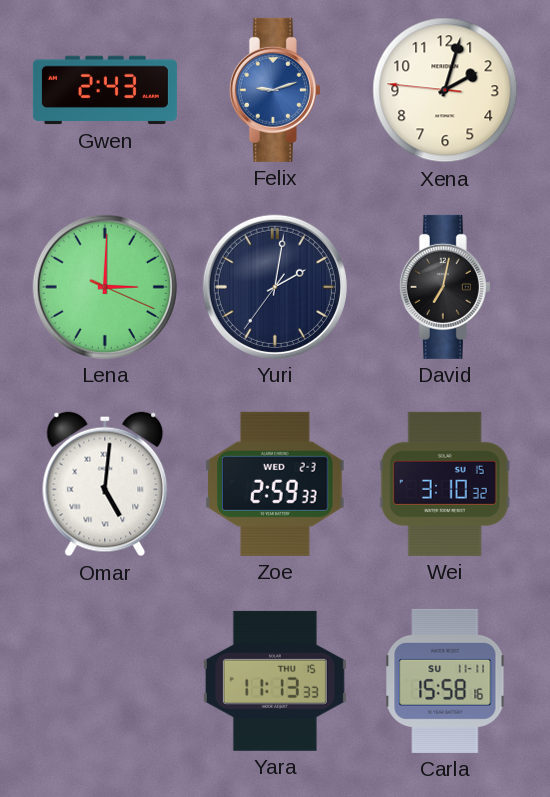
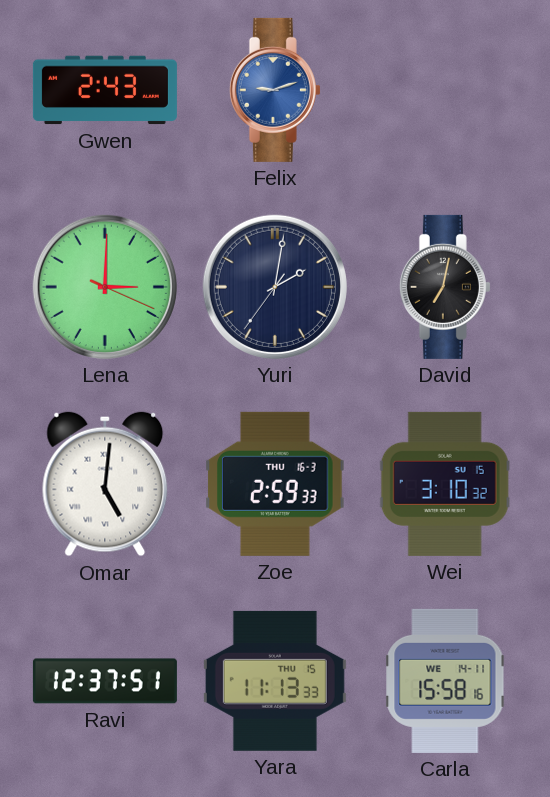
Xena: 2:02 -> none
Zoe date: WED 2-3 -> THU 16-3
Ravi: none -> 12:37
Carla date: SU 11-11 -> WE 14-11
